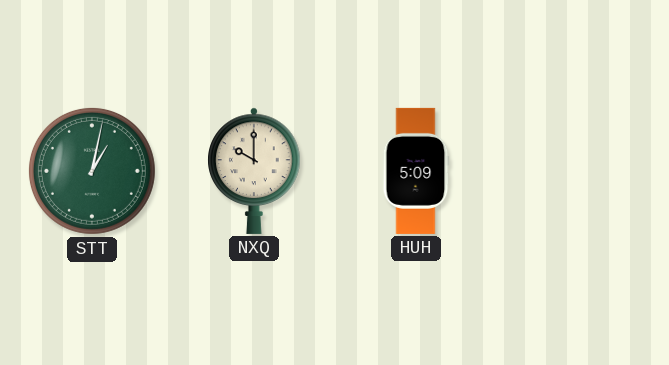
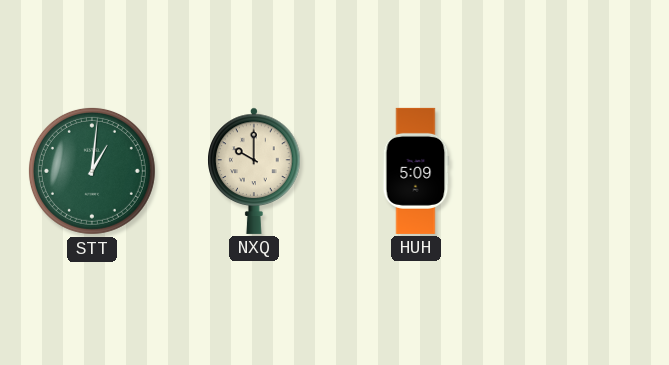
STT: 1:02 -> 1:01
